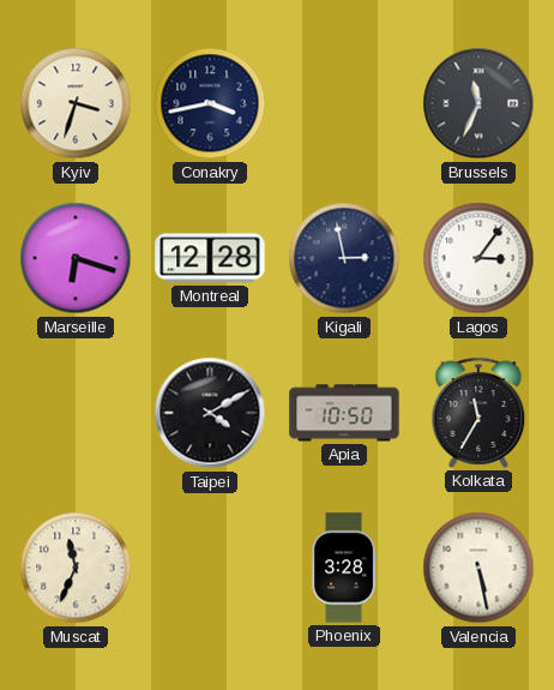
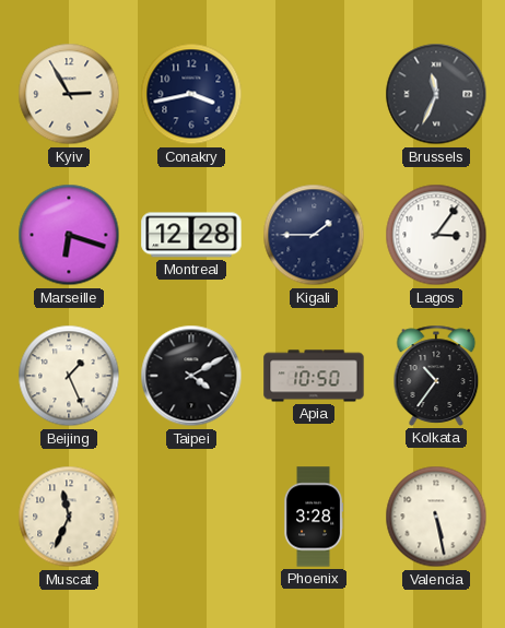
Kyiv: 3:33 -> 2:55
Kigali: 2:58 -> 1:45
Beijing: none -> 1:26
Kolkata: 11:35 -> 10:36
